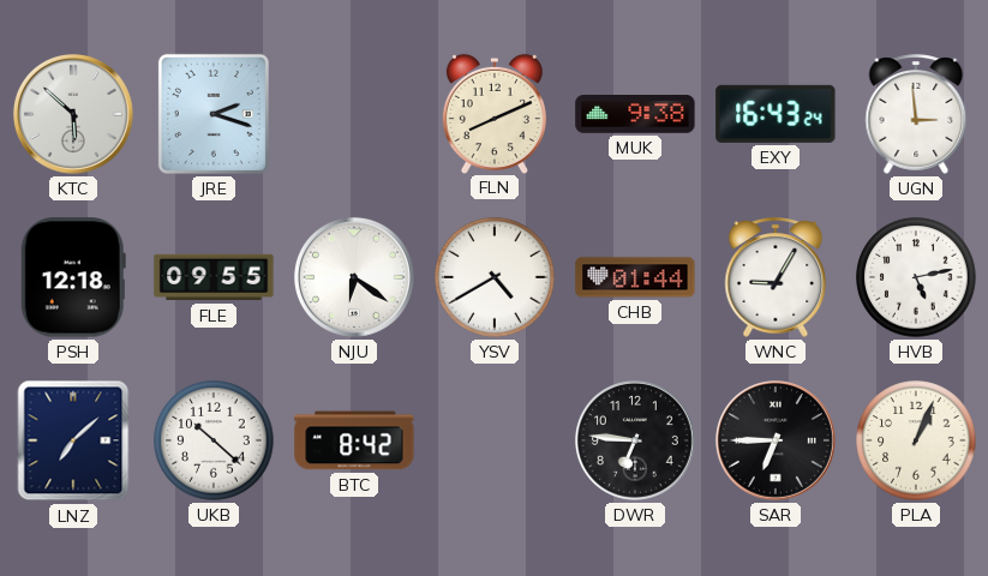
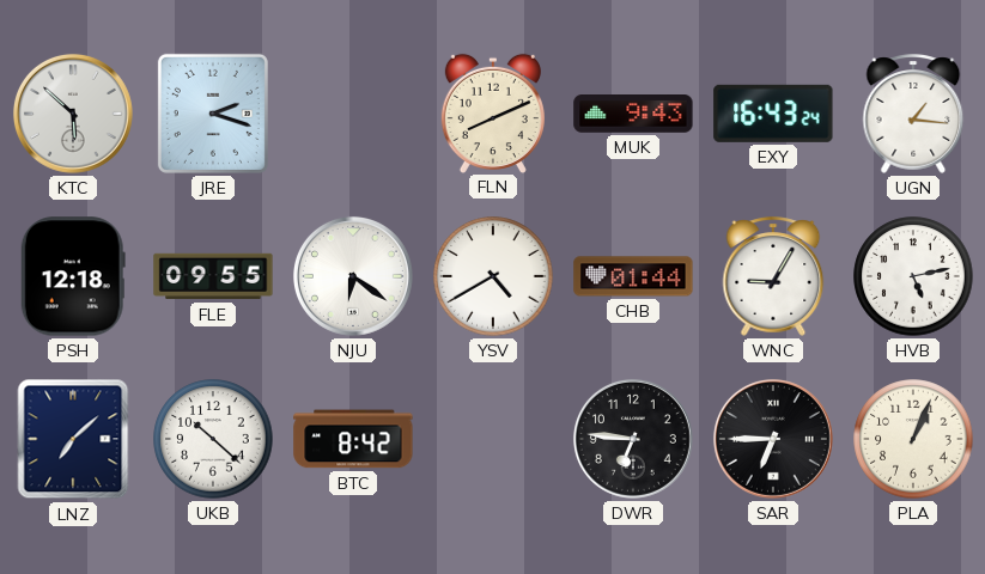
MUK: 9:38 -> 9:43
UGN: 2:59 -> 1:16
